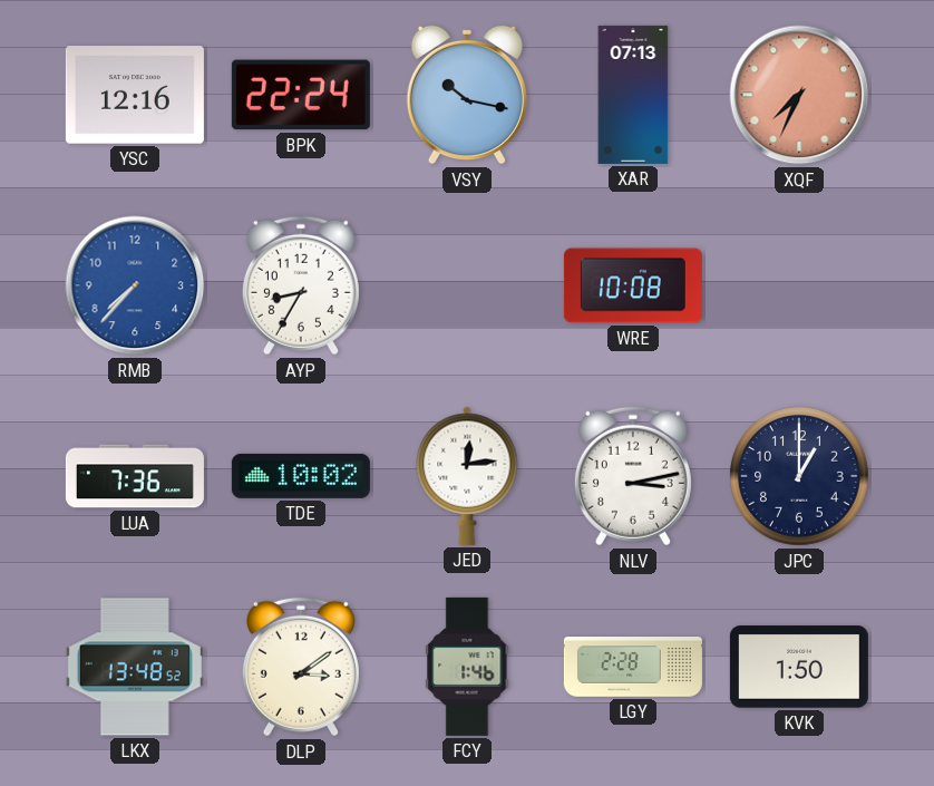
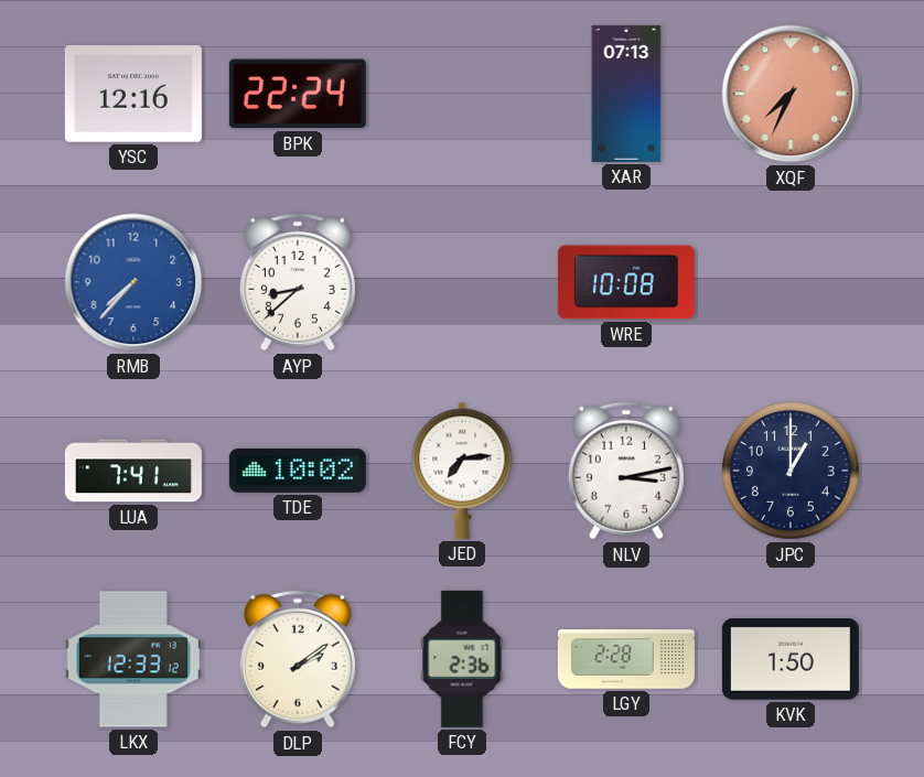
VSY: 10:17 -> none
AYP: 8:35 -> 8:38
LUA: 7:36 -> 7:41
JED: 12:14 -> 7:14
LKX: 13:48 -> 12:33
DLP: 3:09 -> 2:09
FCY: 1:46 -> 2:36
